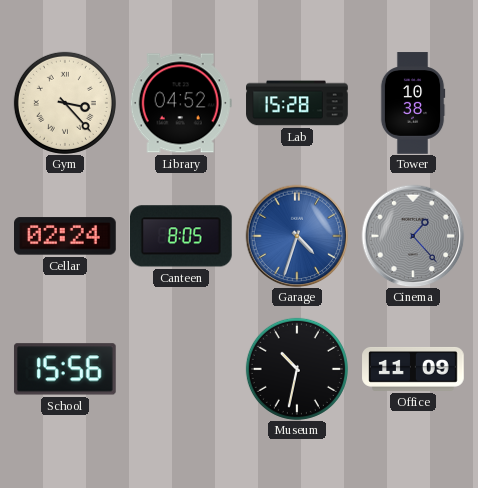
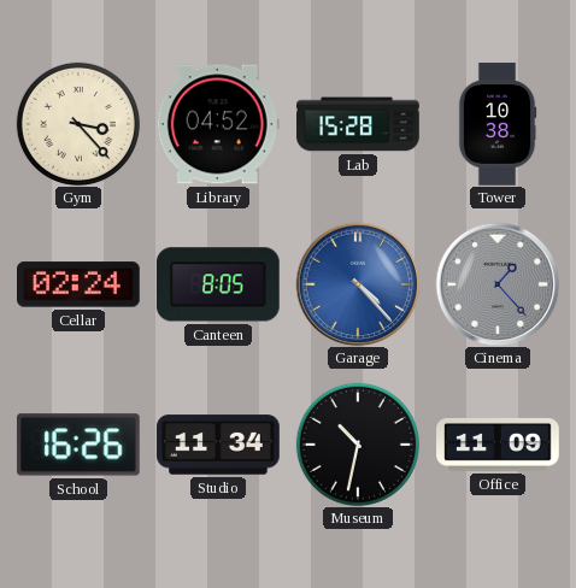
Garage: 4:33 -> 4:23
School: 15:56 -> 16:26
Studio: none -> 11:34
